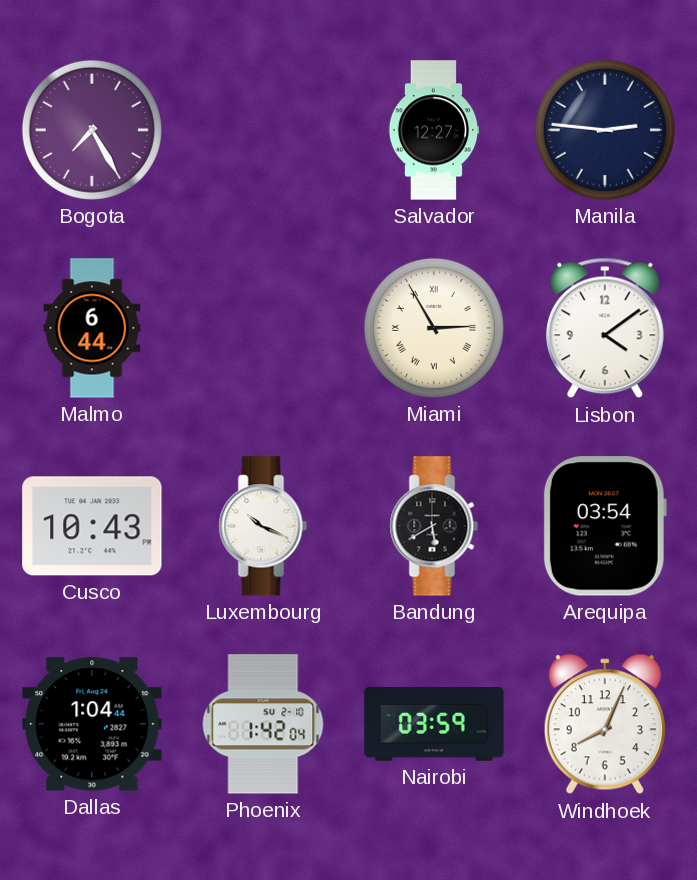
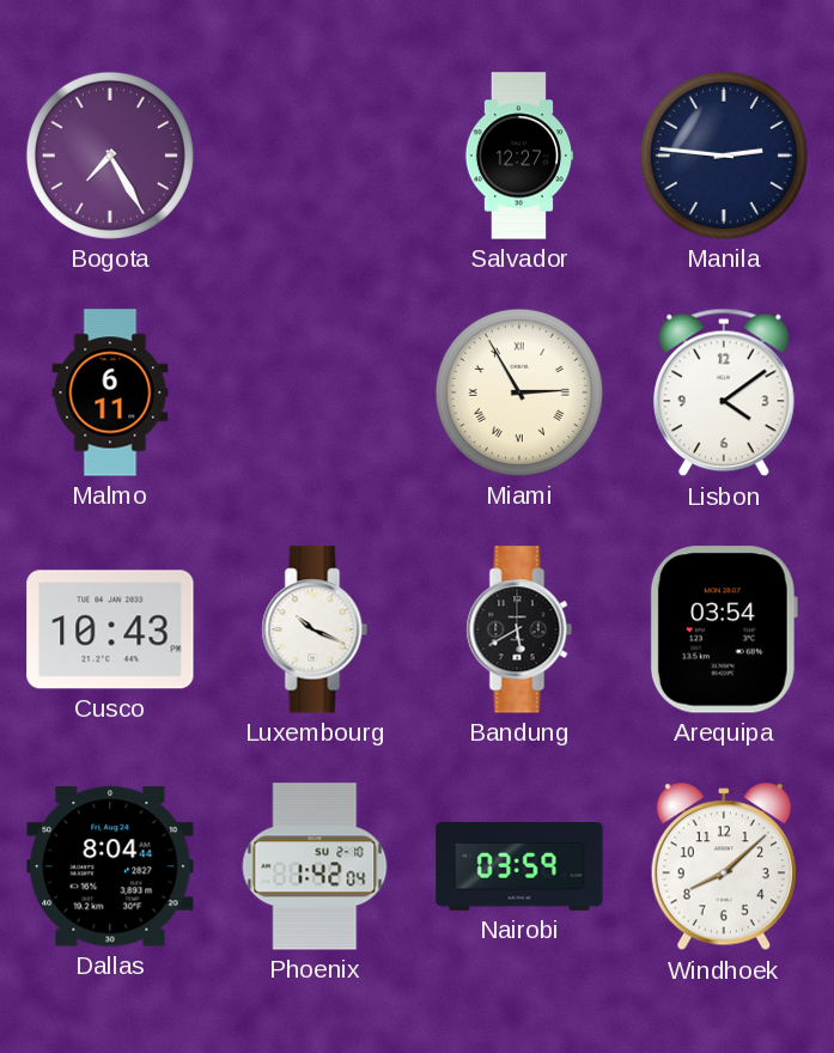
Malmo: 6:44 -> 6:11
Dallas: 1:04 -> 8:04
Windhoek: 8:04 -> 8:08
